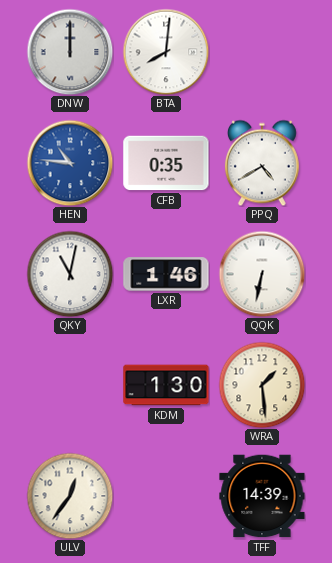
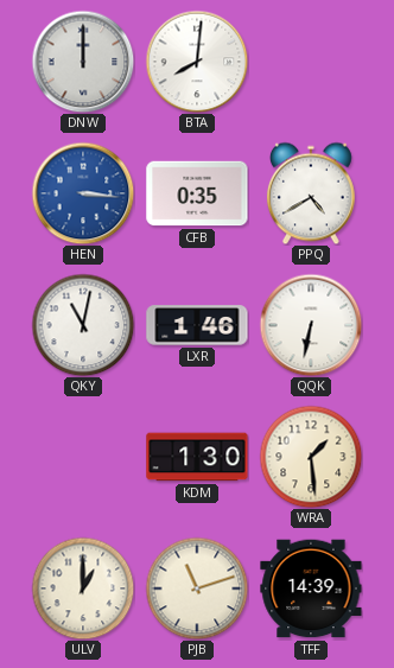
HEN: 10:46 -> 3:16
ULV: 12:36 -> 1:00
PJB: none -> 11:12
